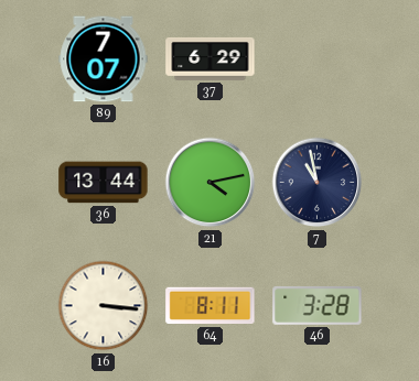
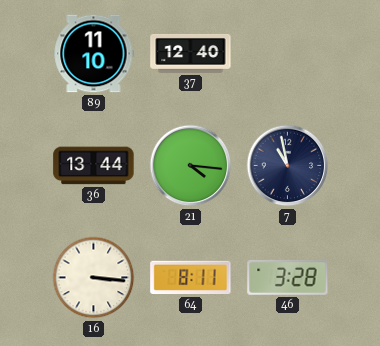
89: 7:07 -> 11:10
37: 6:29 -> 12:40
21: 4:13 -> 4:16
